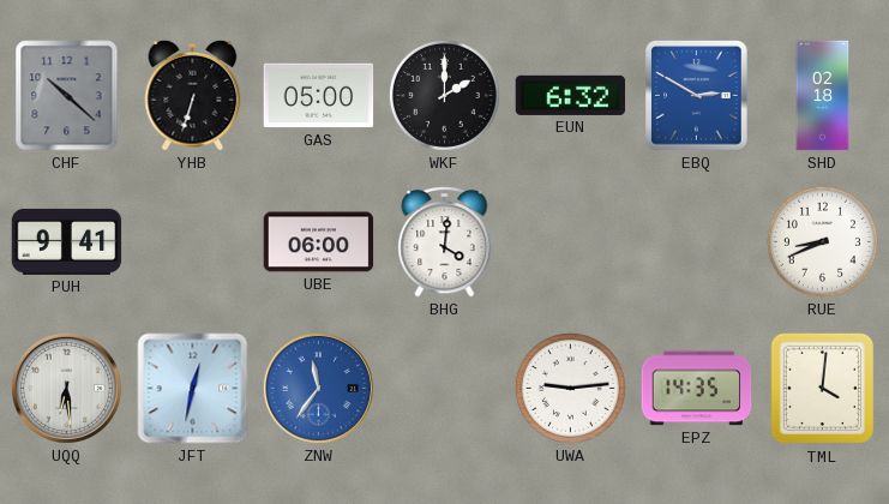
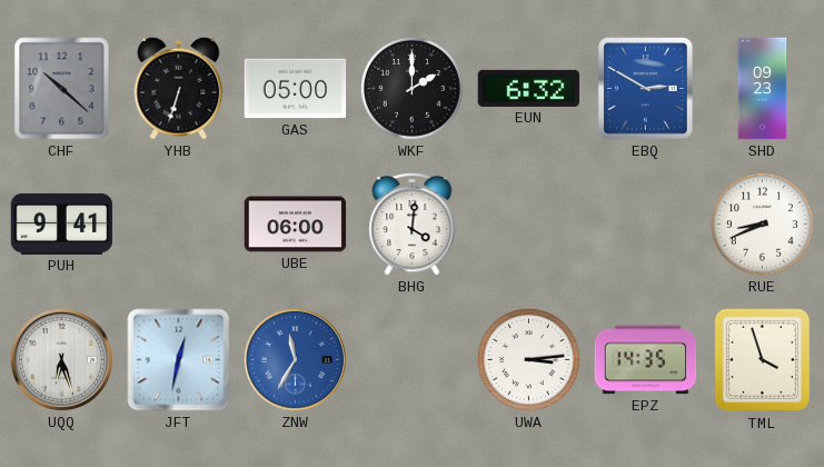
SHD: 02:18 -> 09:23
UQQ: 6:29 -> 6:27
ZNW: 11:36 -> 11:35
UWA: 9:14 -> 3:14
TML: 4:01 -> 3:57
